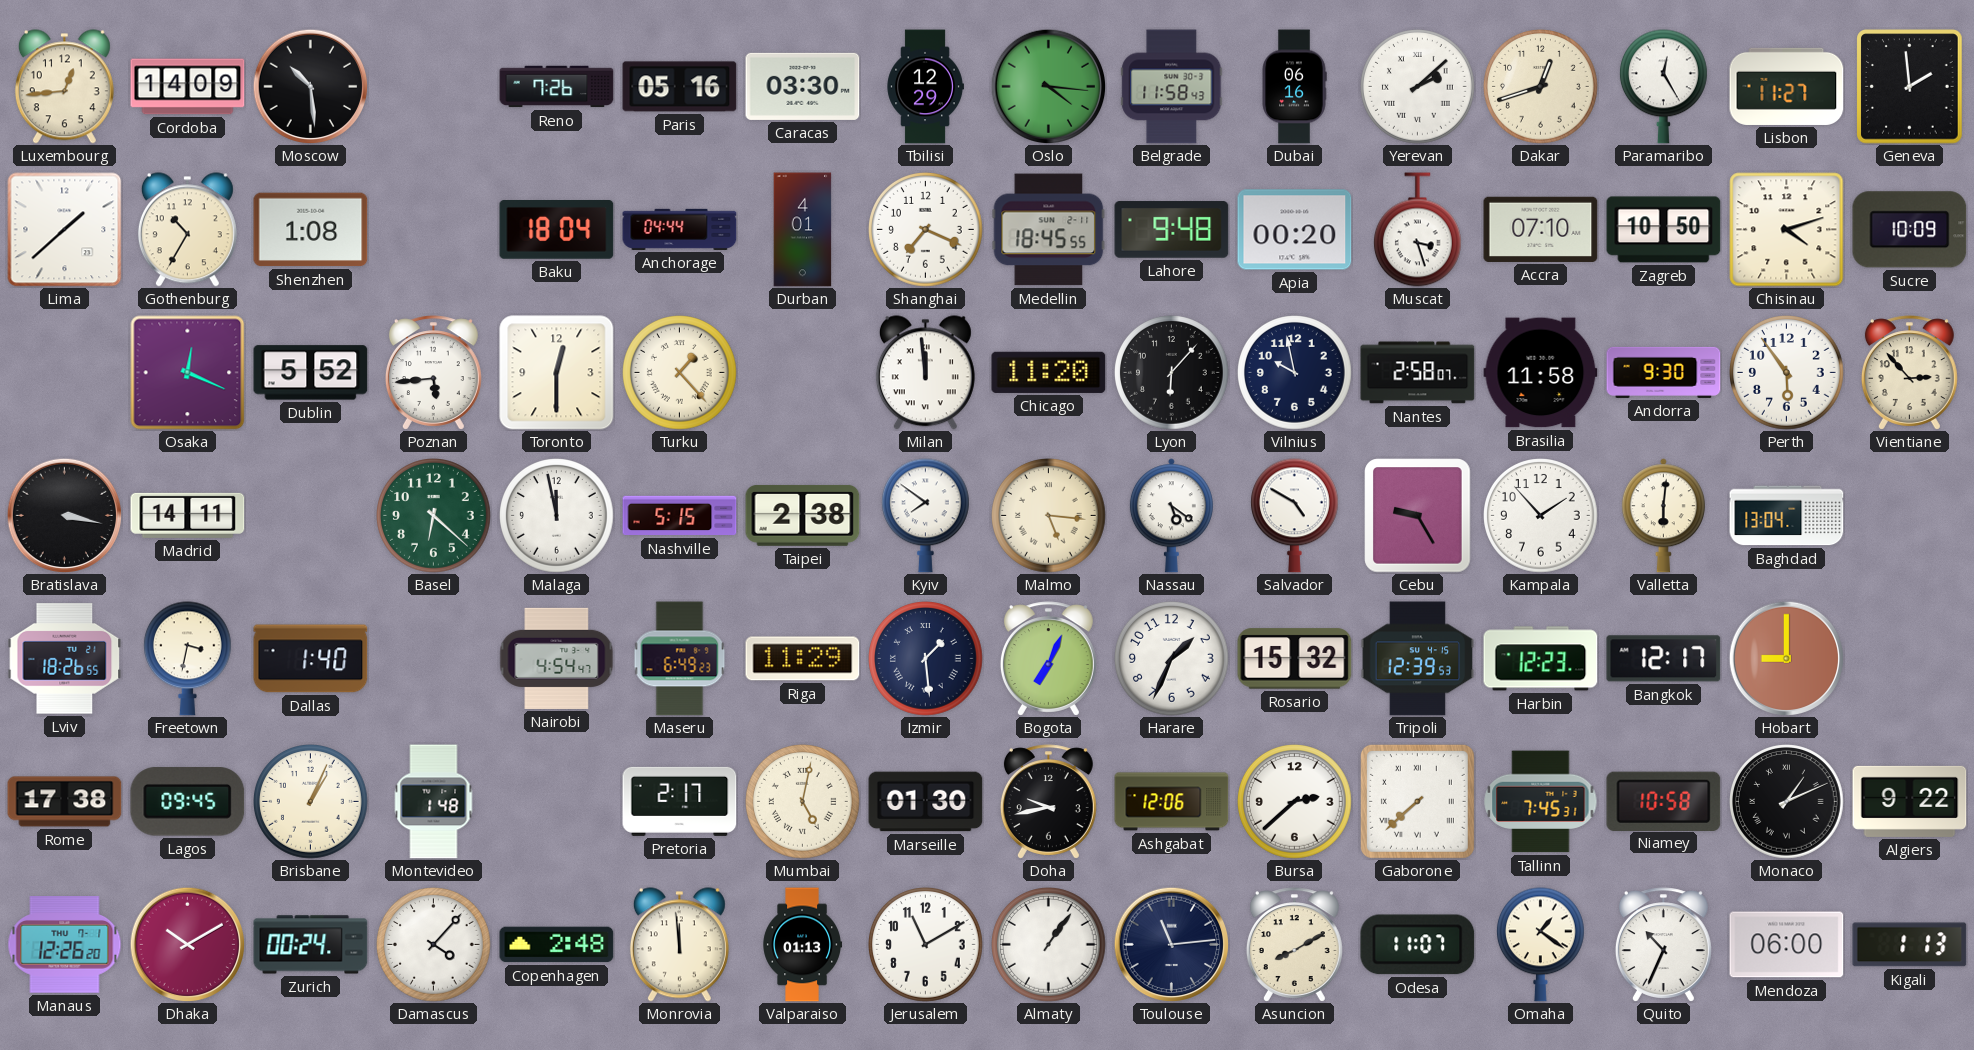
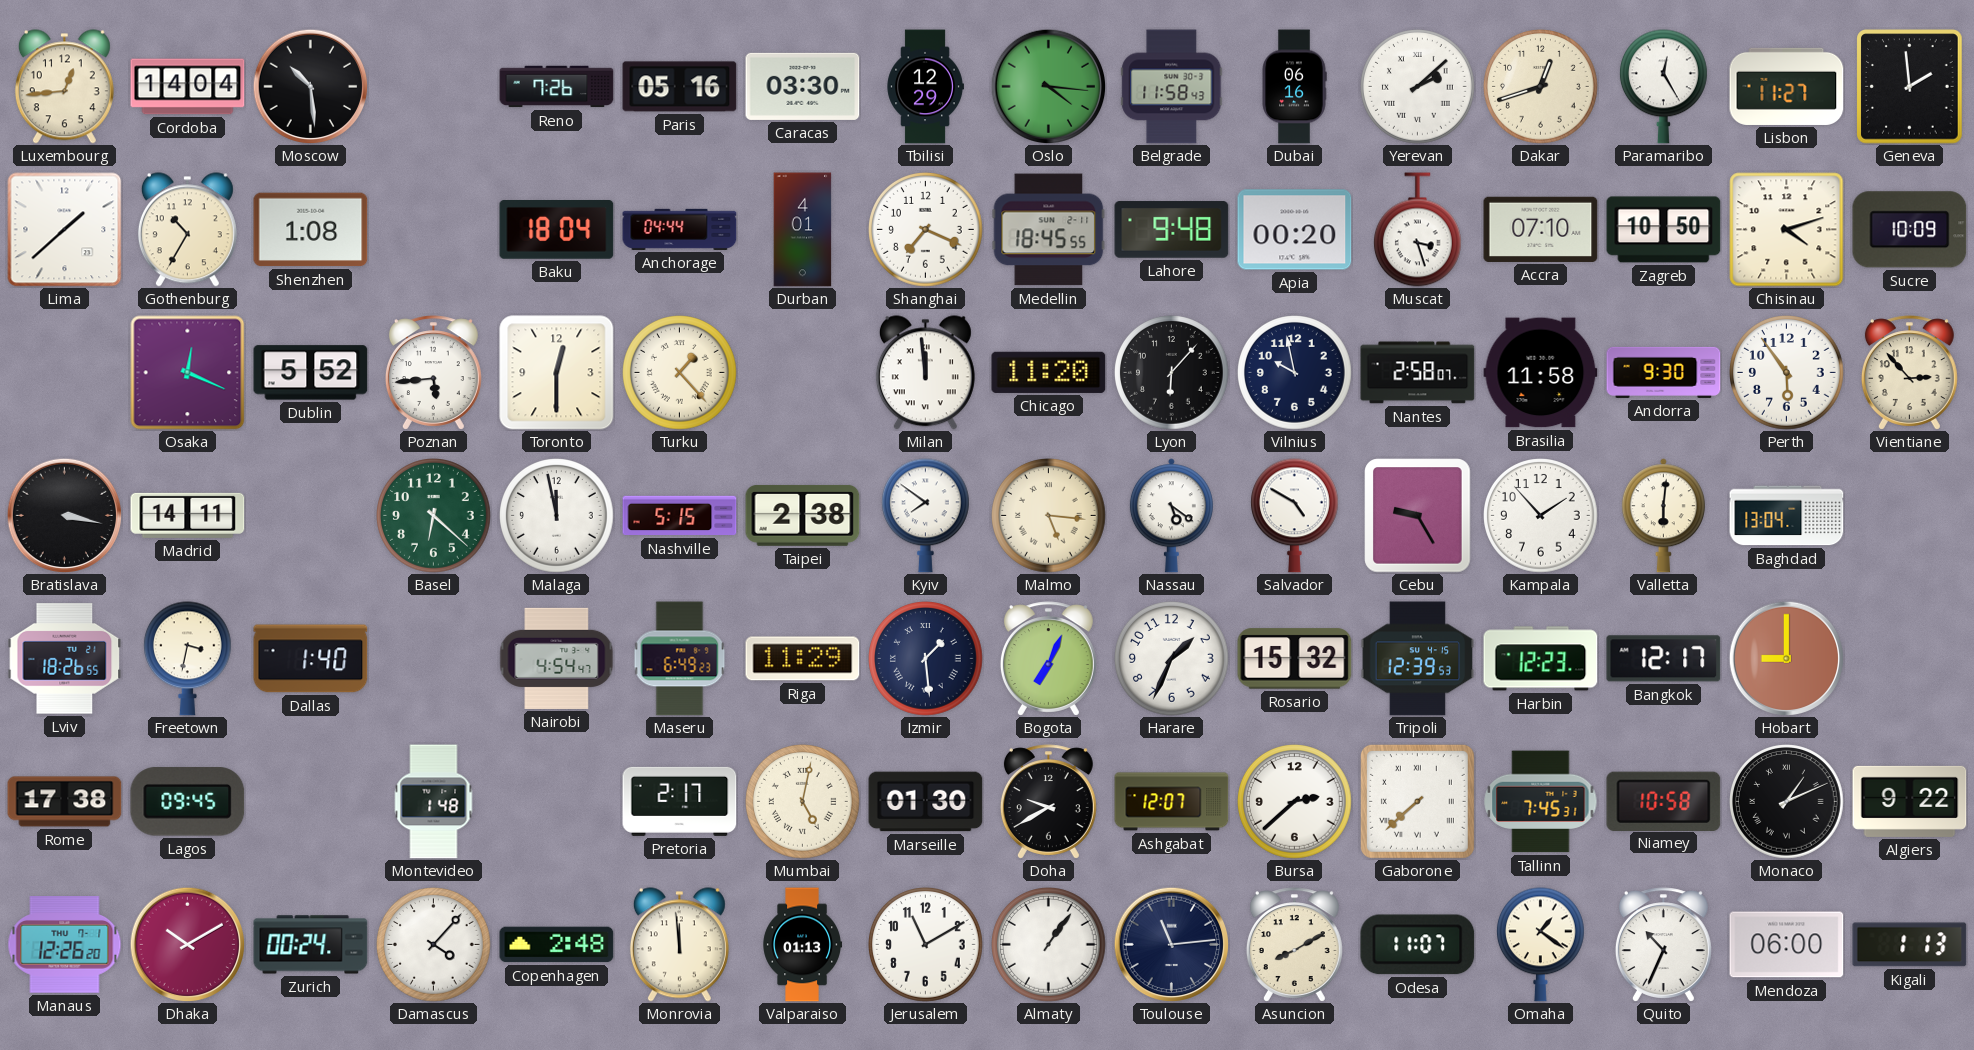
Cordoba: 14:09 -> 14:04
Brisbane: 1:04 -> none
Doha: 9:43 -> 9:40
Ashgabat: 12:06 -> 12:07
